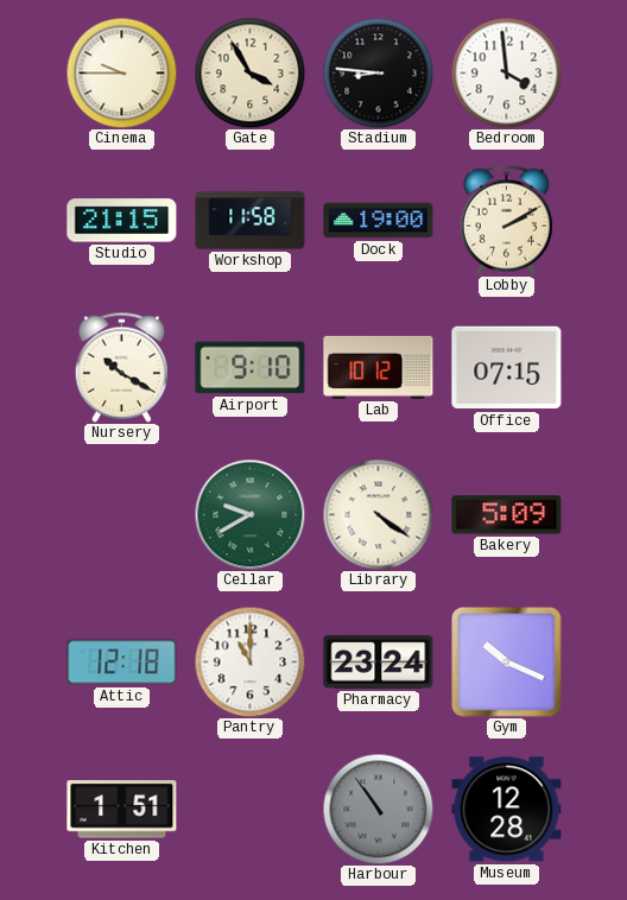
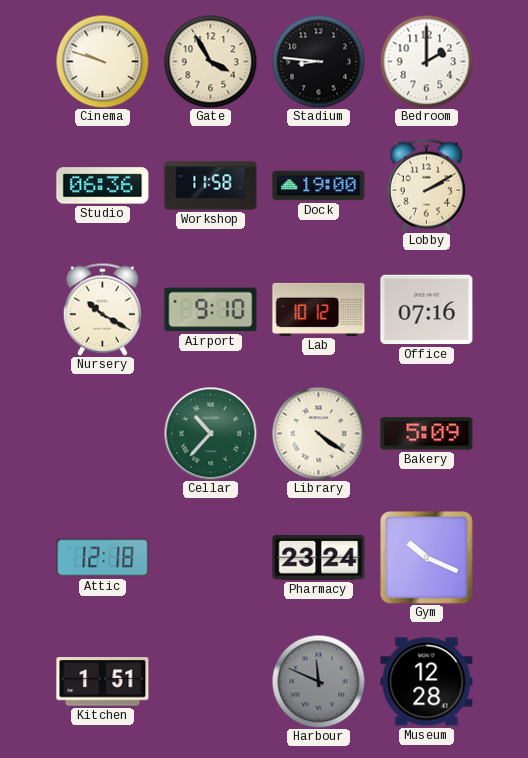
Cinema: 9:45 -> 9:48
Bedroom: 3:59 -> 2:00
Studio: 21:15 -> 06:36
Office: 07:15 -> 07:16
Cellar: 9:40 -> 10:37
Pantry: 11:00 -> none
Harbour: 10:54 -> 11:49
